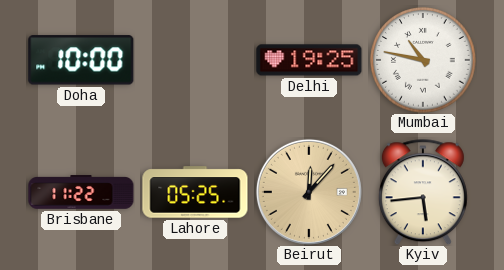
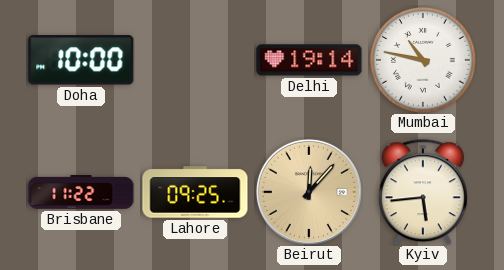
Delhi: 19:25 -> 19:14
Lahore: 05:25 -> 09:25
